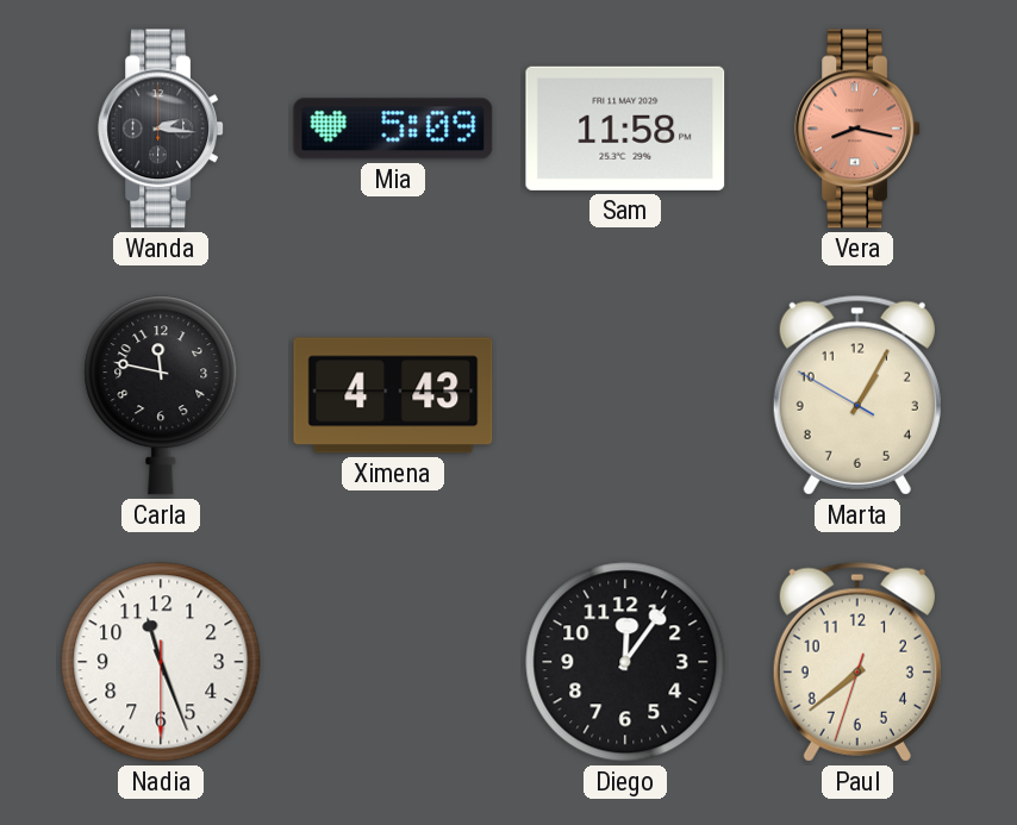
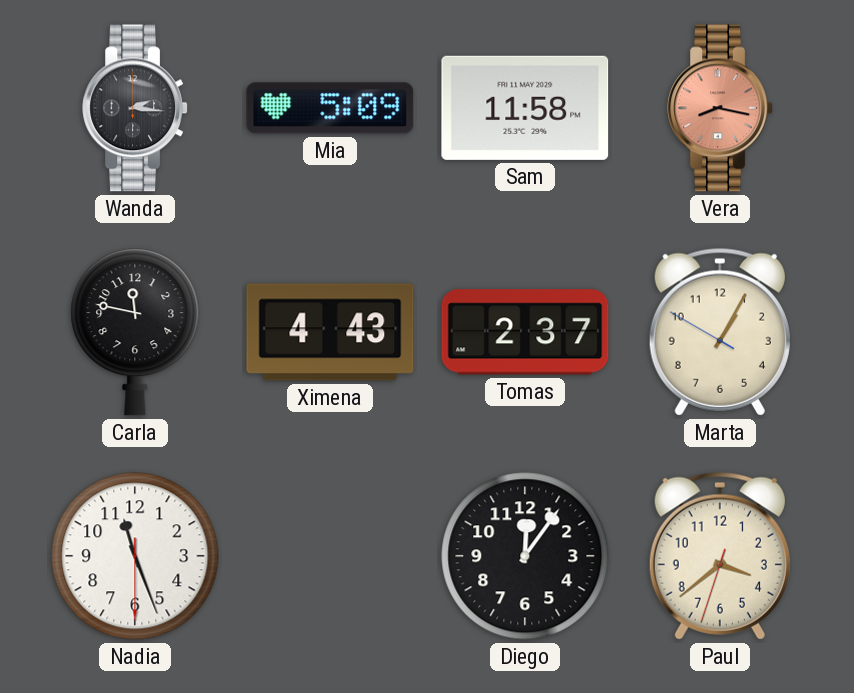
Tomas: none -> 2:37
Paul: 7:38 -> 3:38
